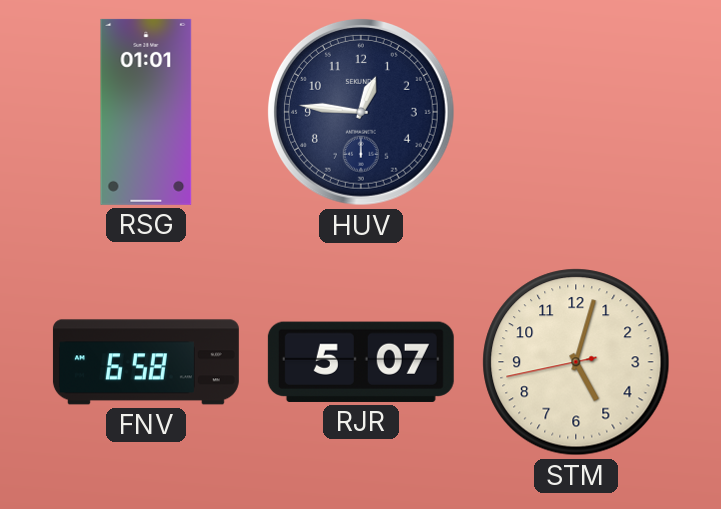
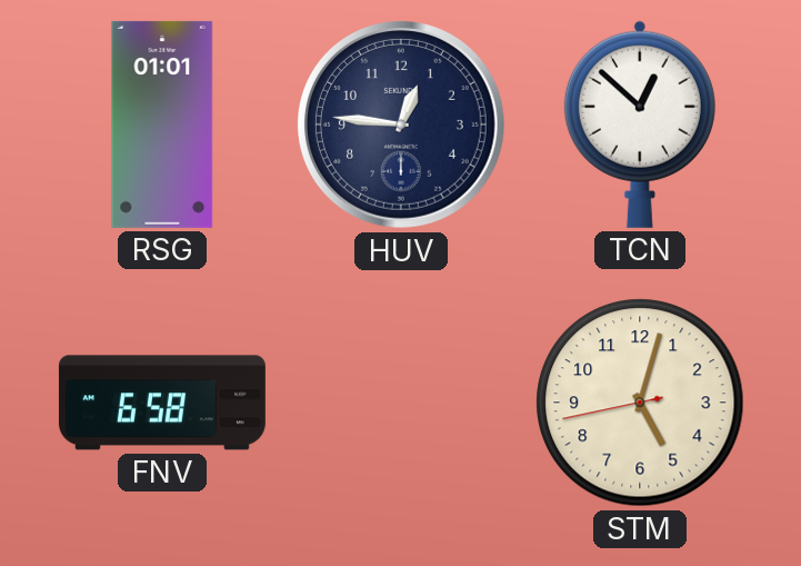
TCN: none -> 12:52
RJR: 5:07 -> none
